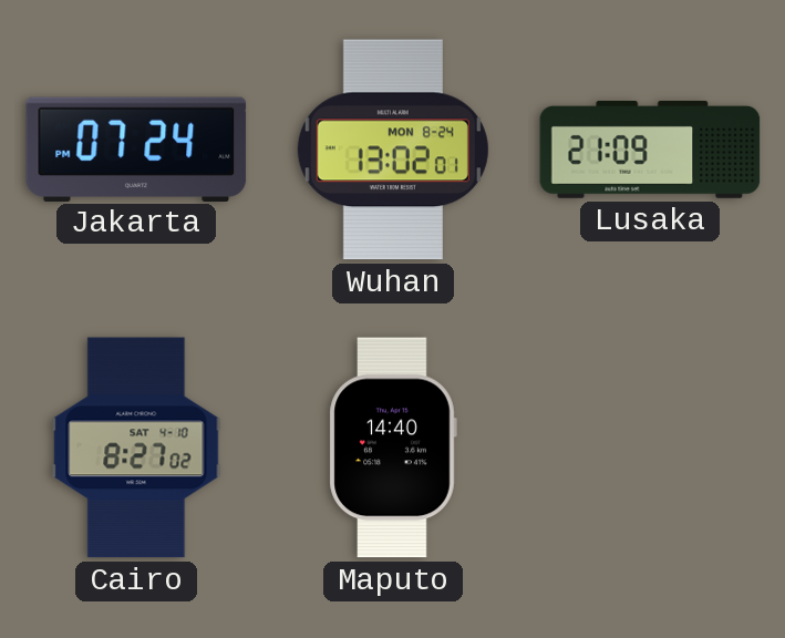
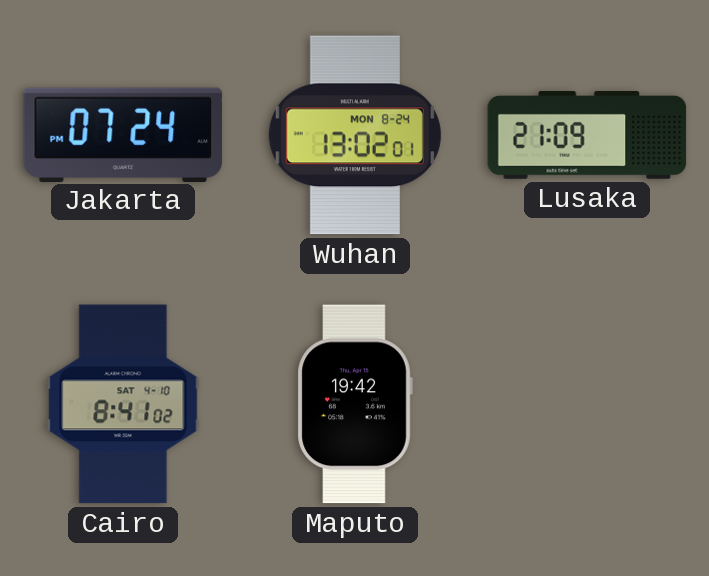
Cairo: 8:27 -> 8:41
Maputo: 14:40 -> 19:42
